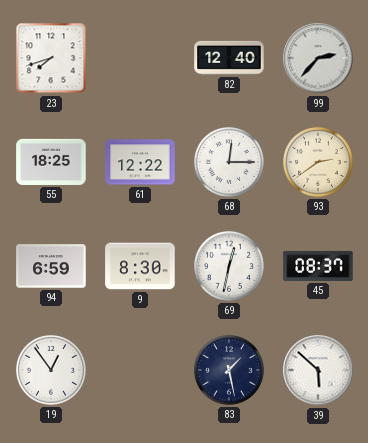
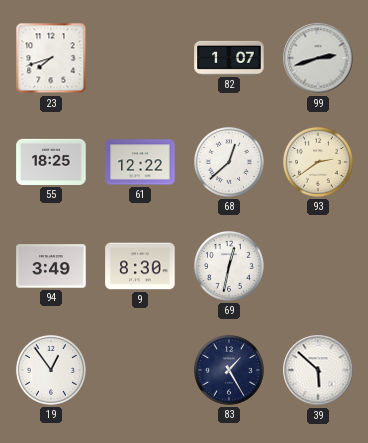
82: 12:40 -> 1:07
99: 2:37 -> 2:42
68: 12:15 -> 12:38
94: 6:59 -> 3:49
45: 08:37 -> none
83: 1:28 -> 1:25
